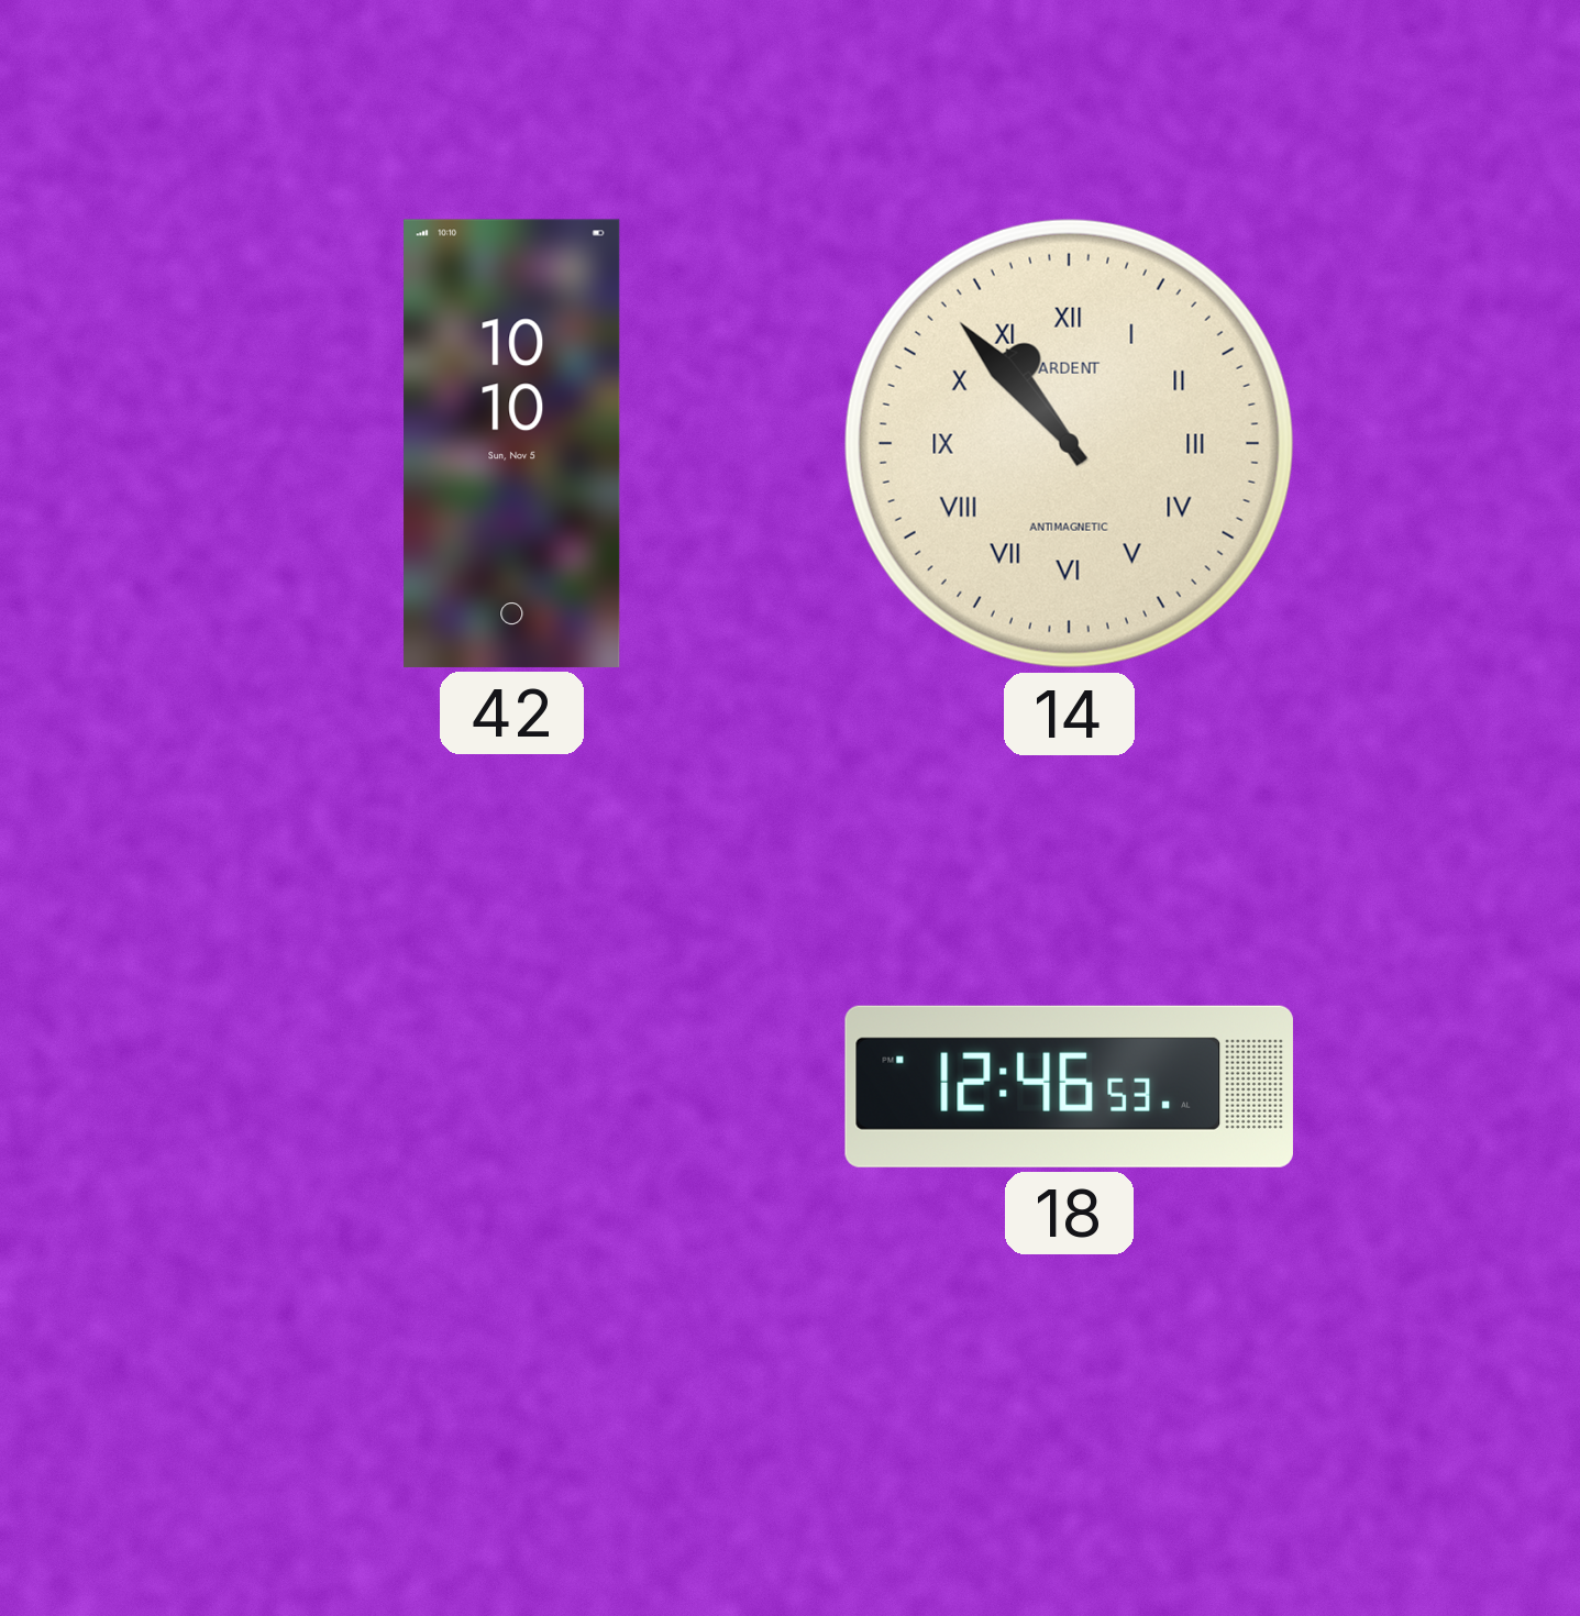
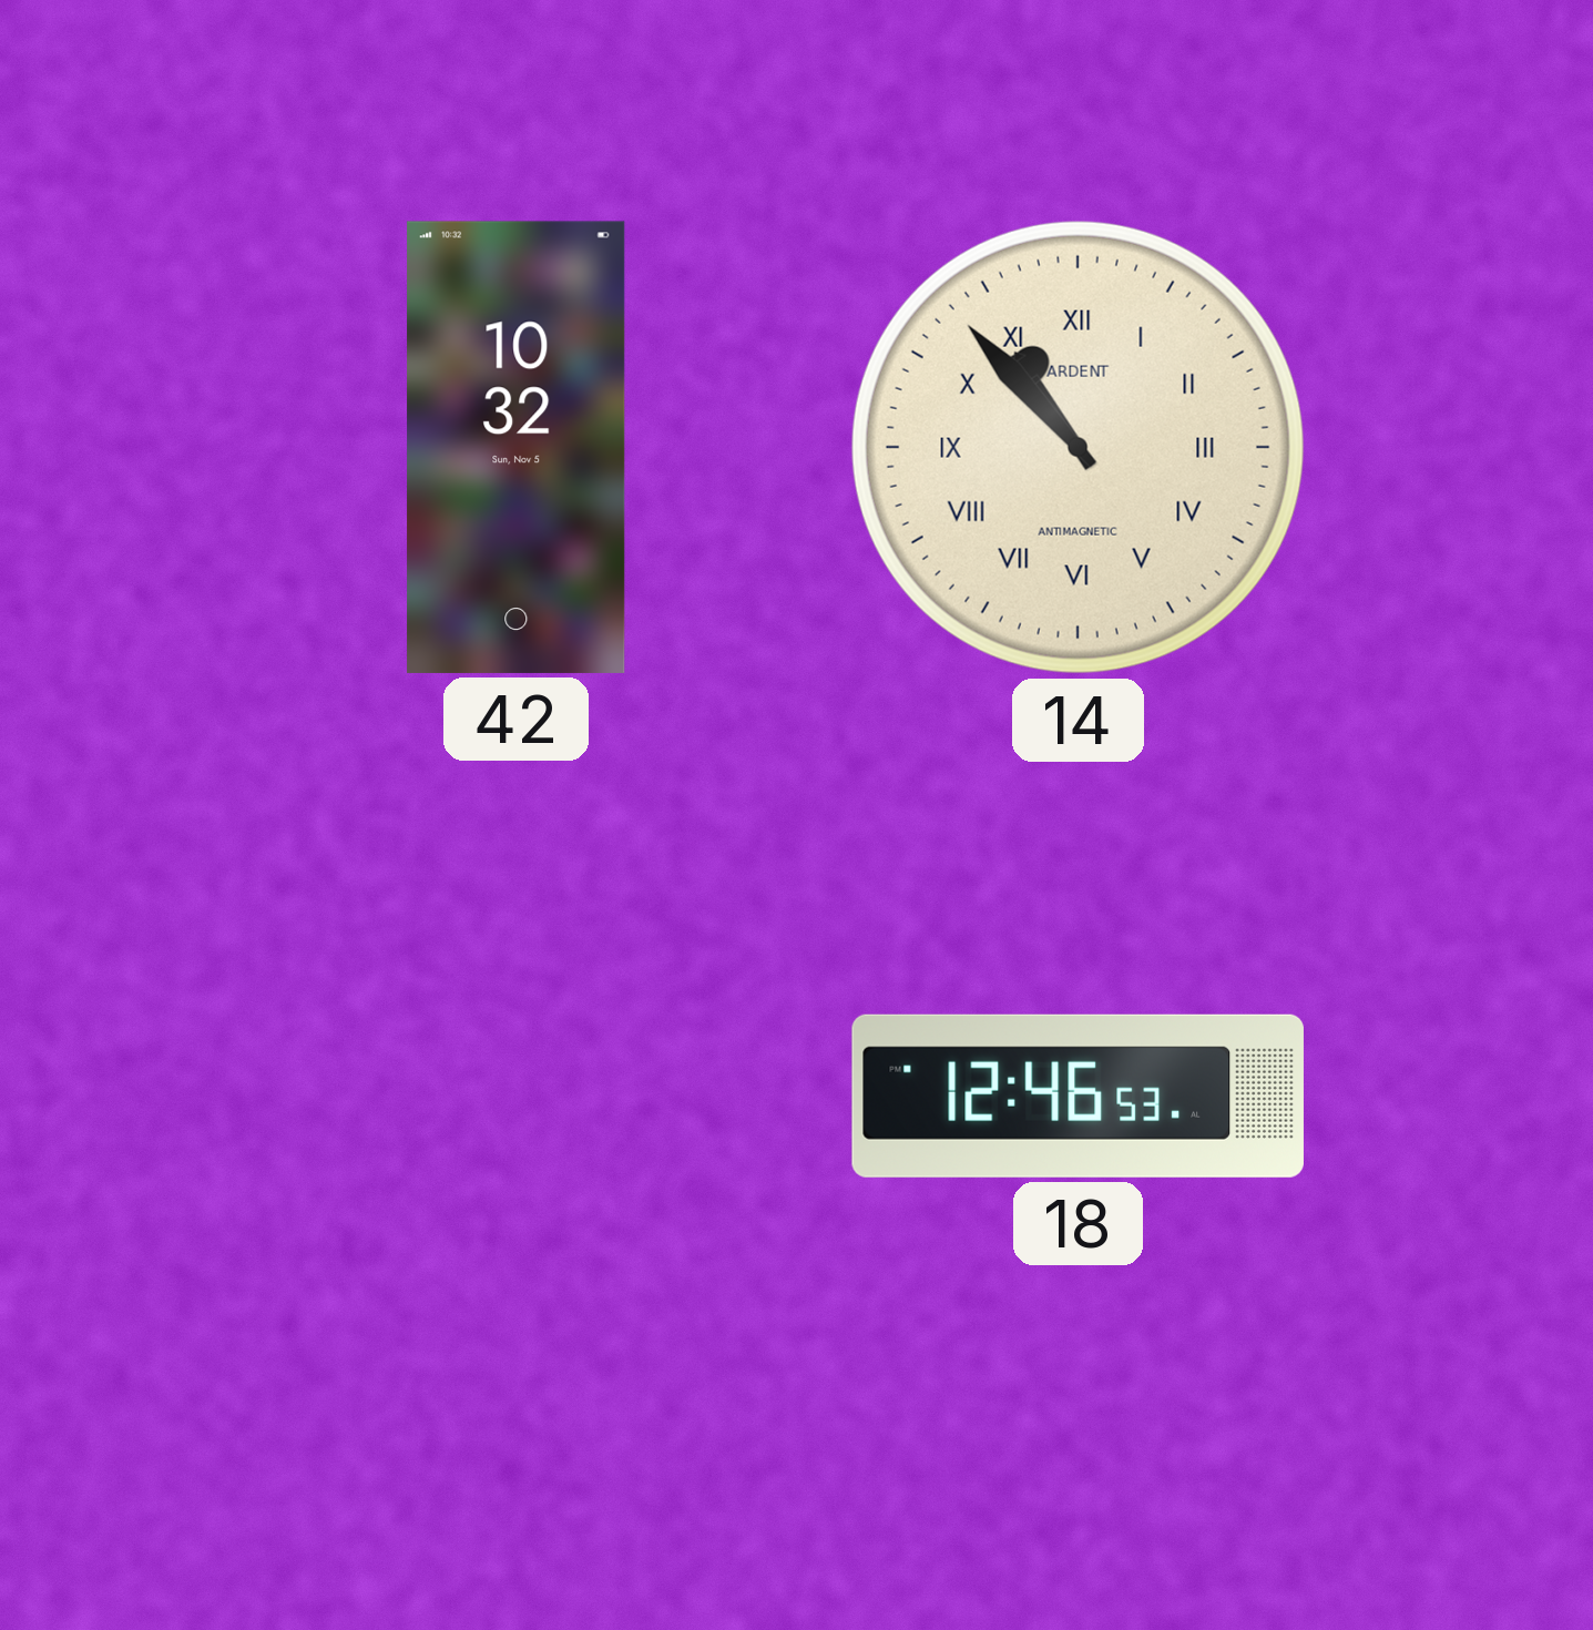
42: 10:10 -> 10:32
